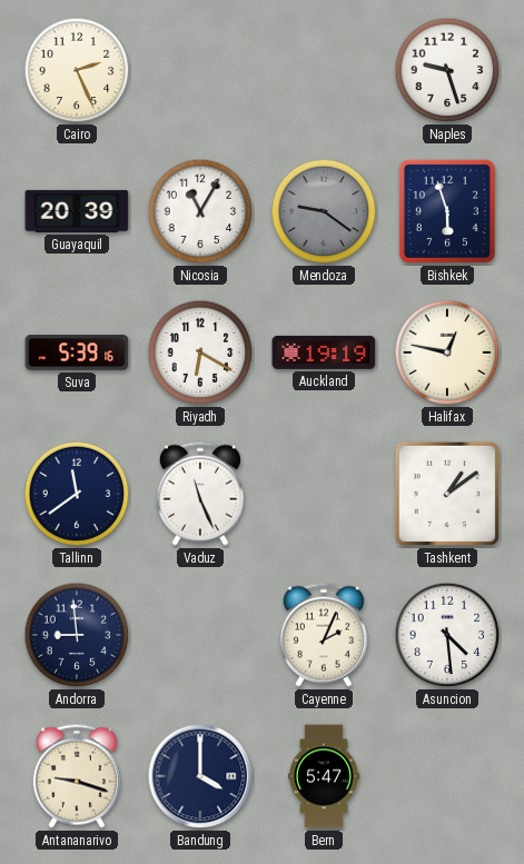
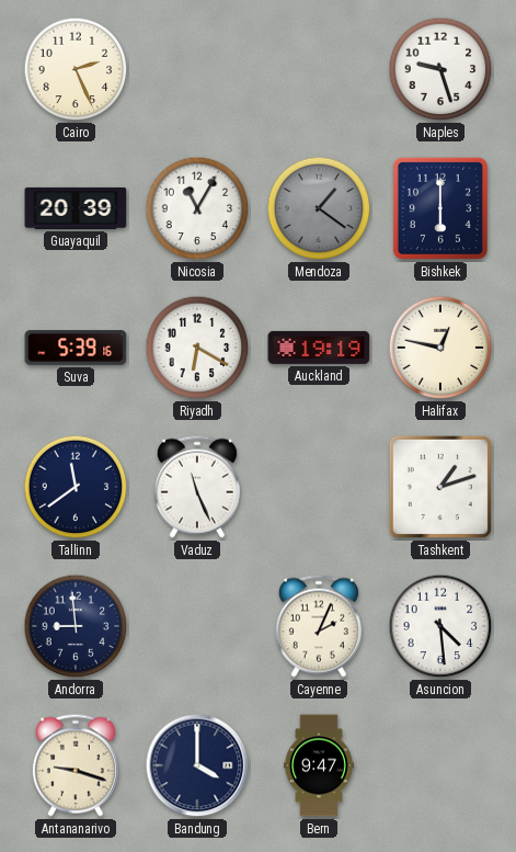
Mendoza: 9:21 -> 1:21
Bishkek: 5:57 -> 6:00
Tashkent: 1:09 -> 1:12
Bern: 5:47 -> 9:47
